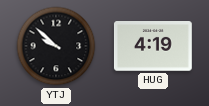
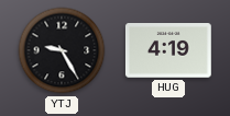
YTJ: 9:52 -> 9:25
